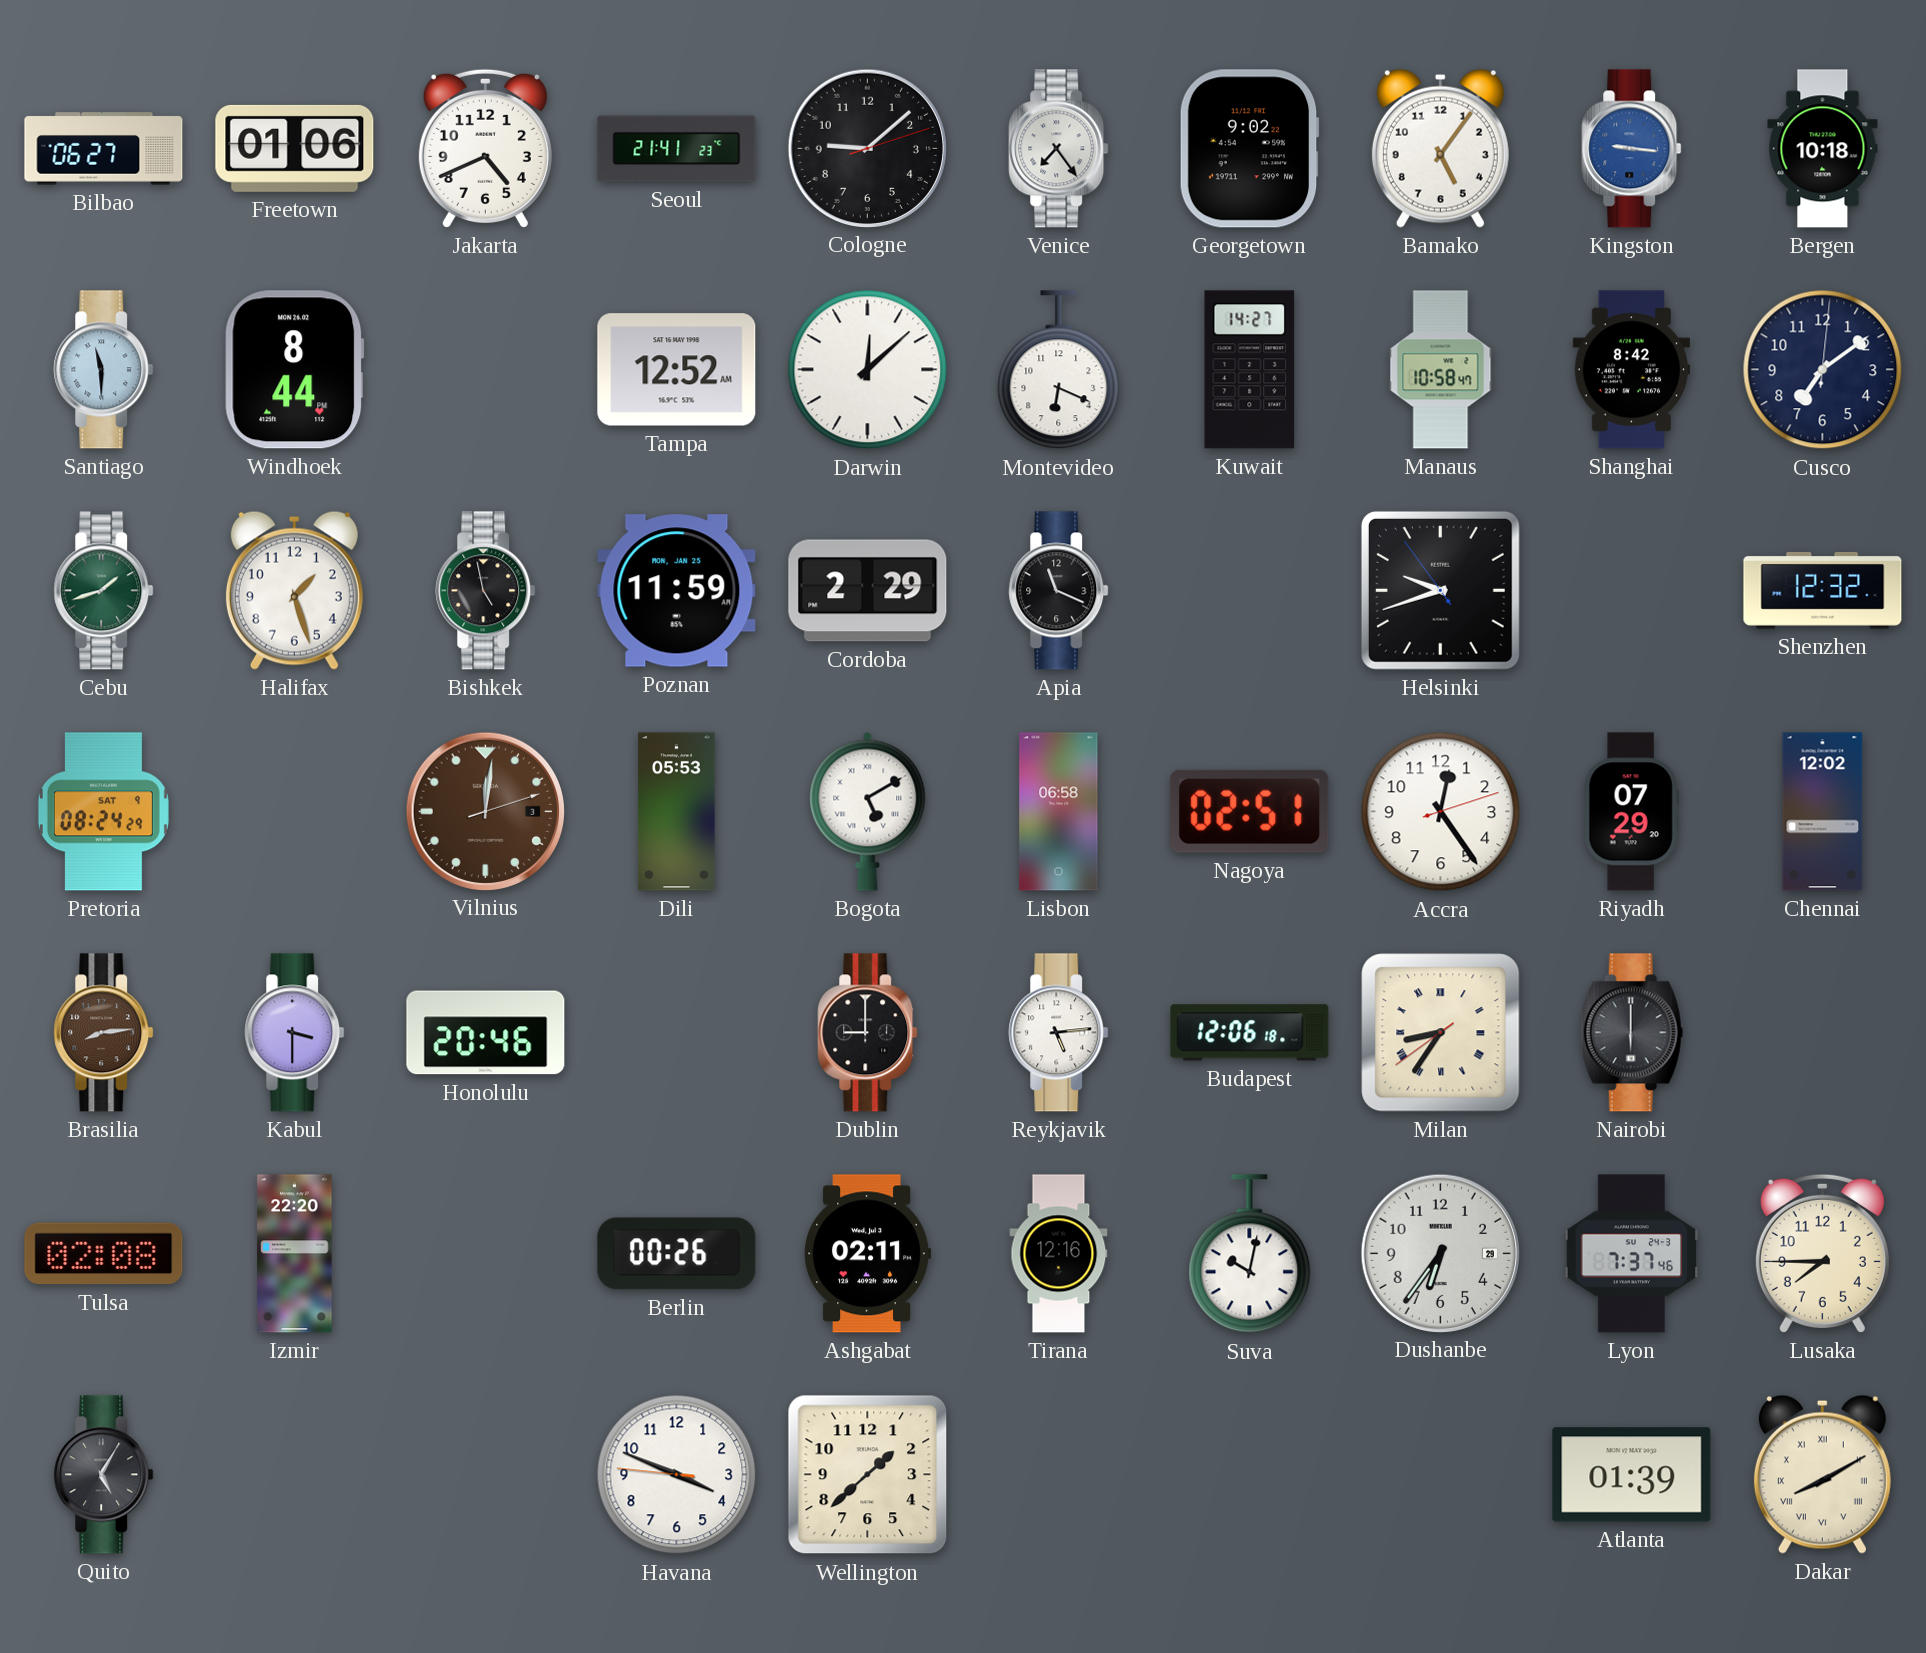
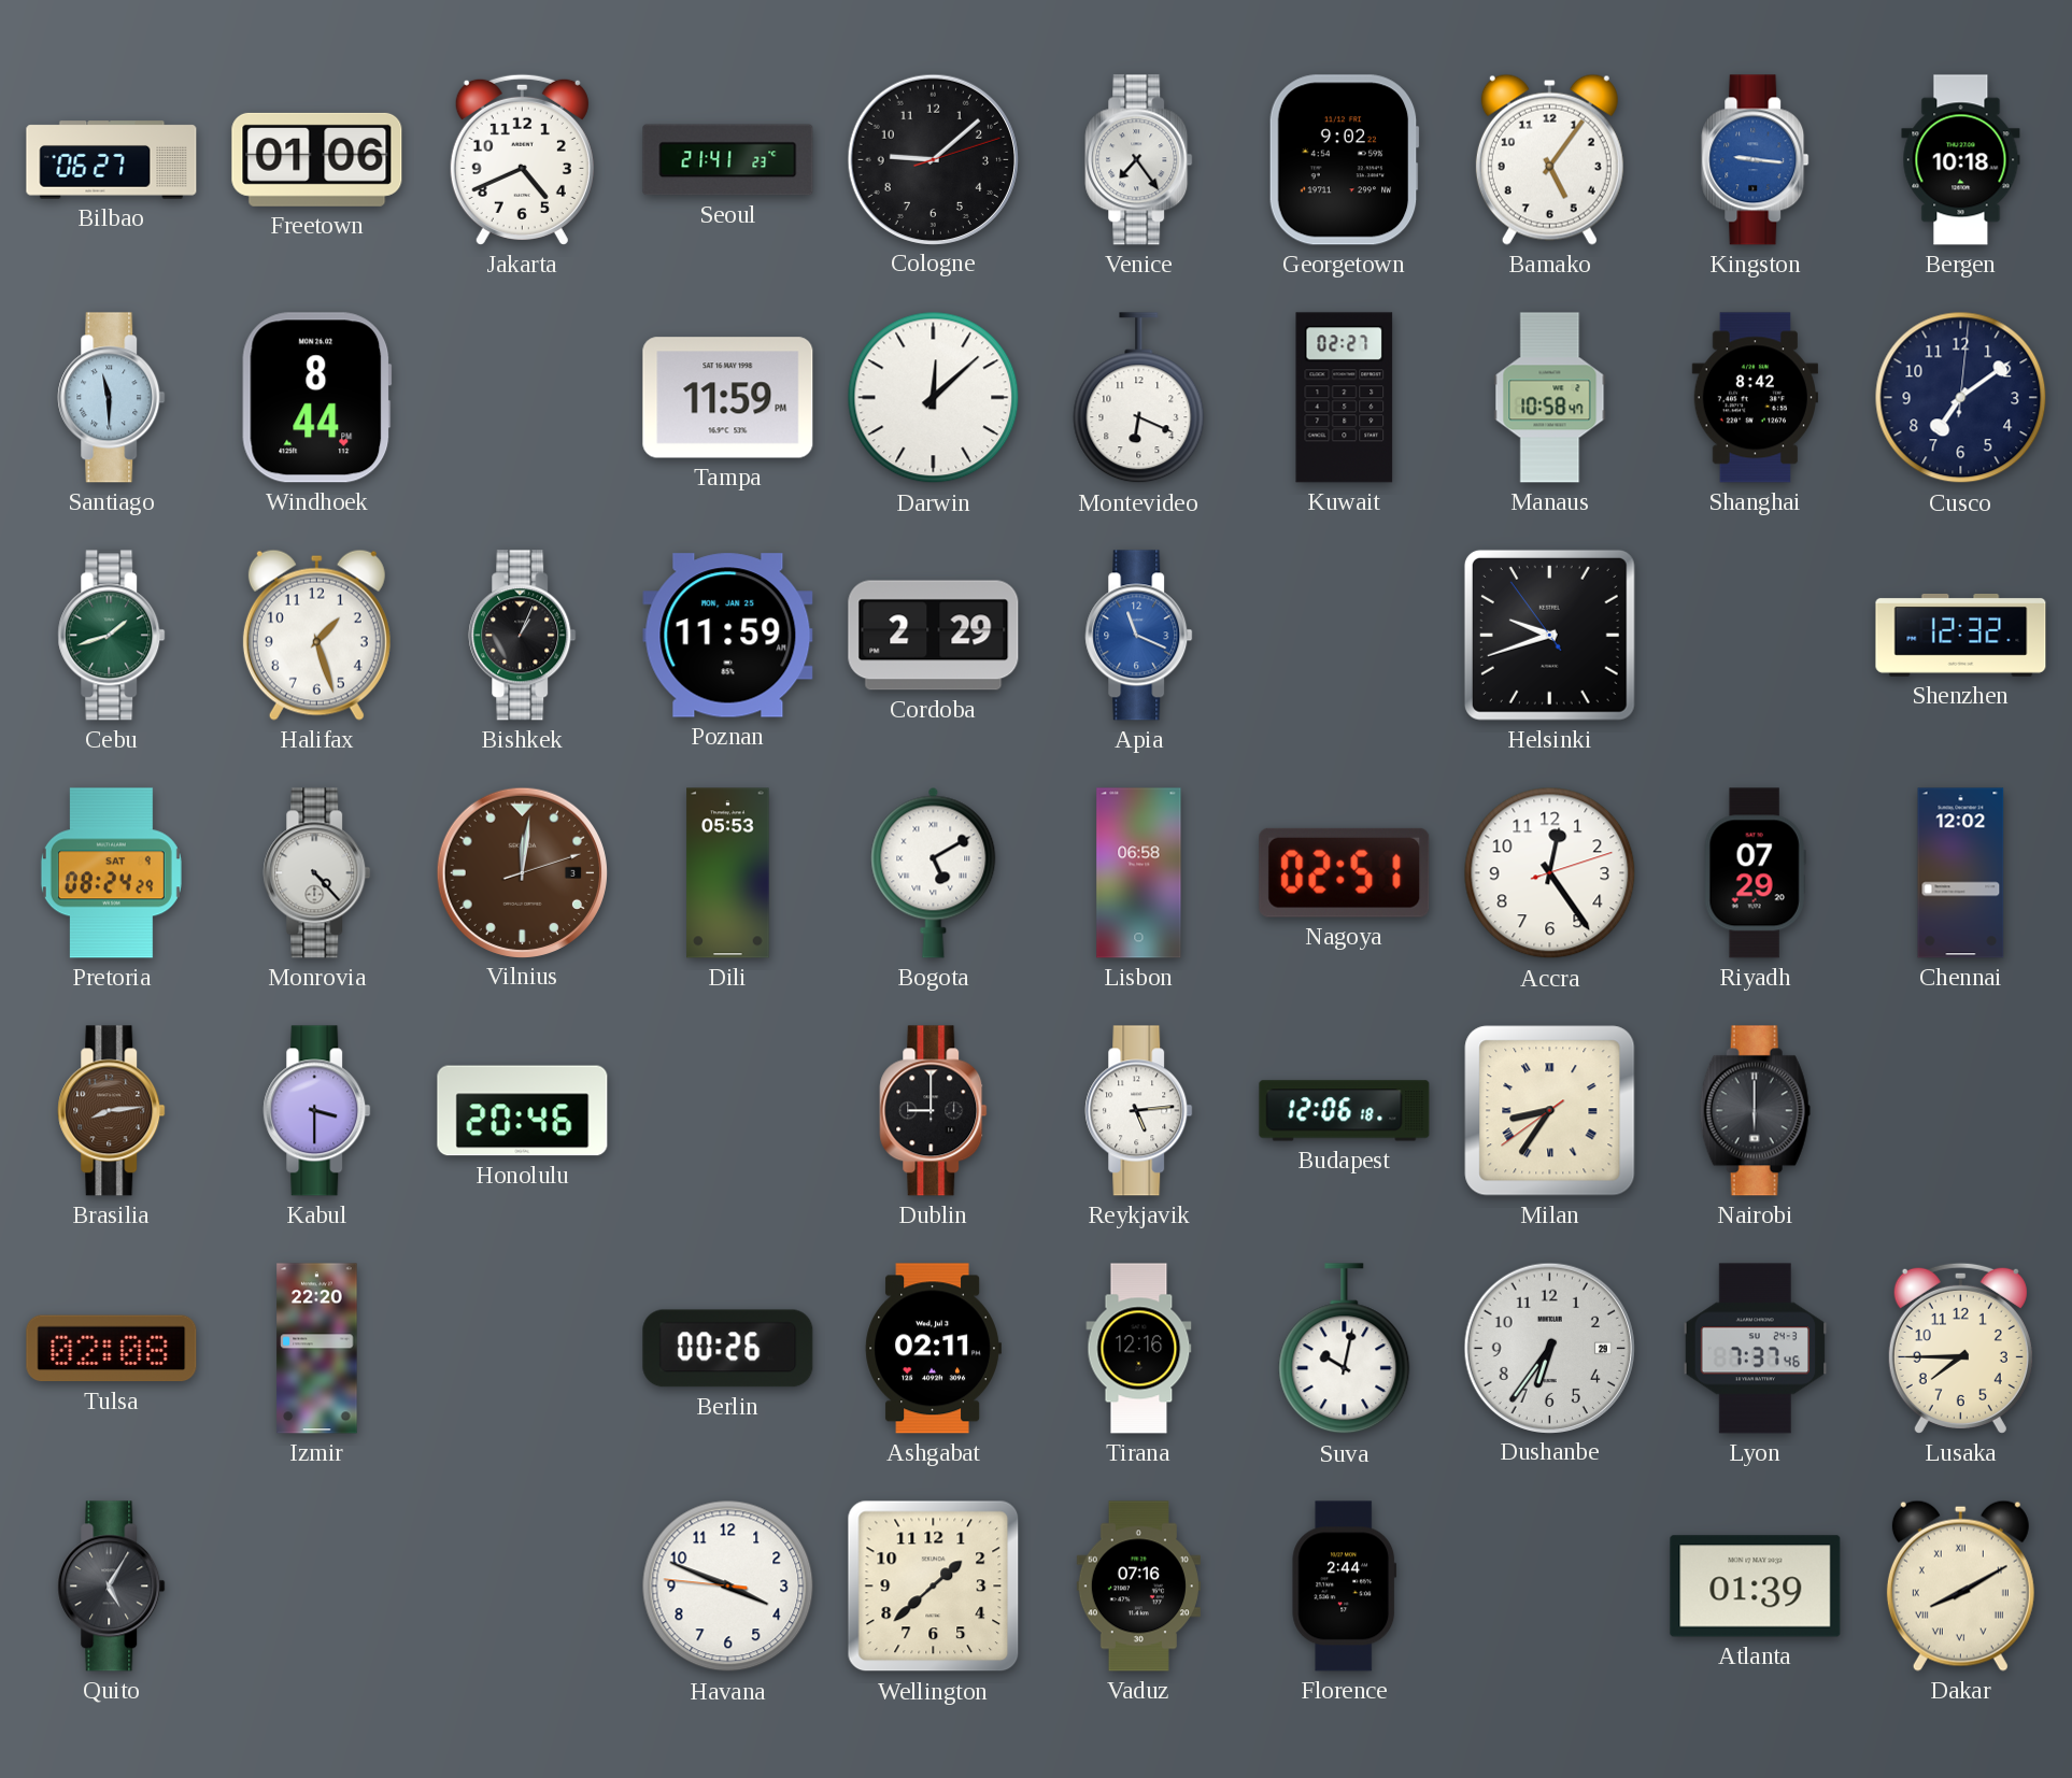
Tampa: 12:52 -> 11:59
Kuwait: 14:27 -> 02:27
Bishkek: 4:58 -> 1:04
Apia dial: black -> blue
Monrovia: none -> 4:23
Vaduz: none -> 07:16
Florence: none -> 2:44
